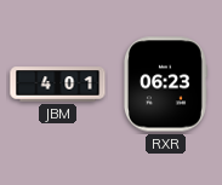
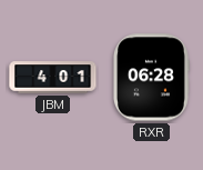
RXR: 06:23 -> 06:28
